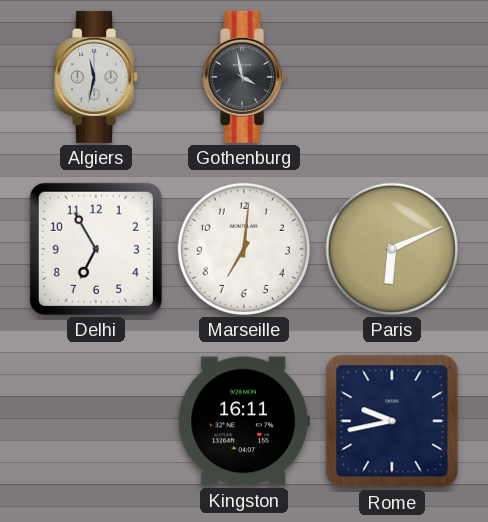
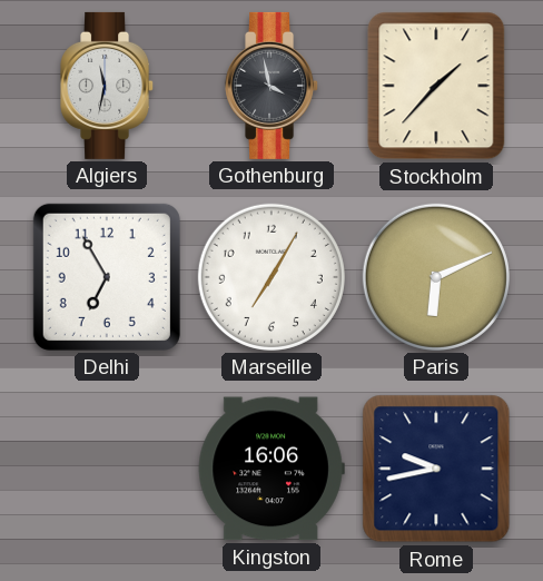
Stockholm: none -> 1:37
Marseille: 7:01 -> 7:05
Kingston: 16:11 -> 16:06
